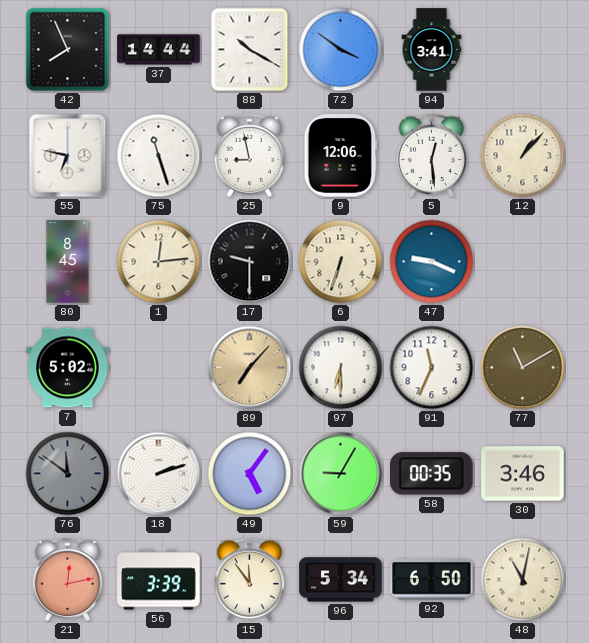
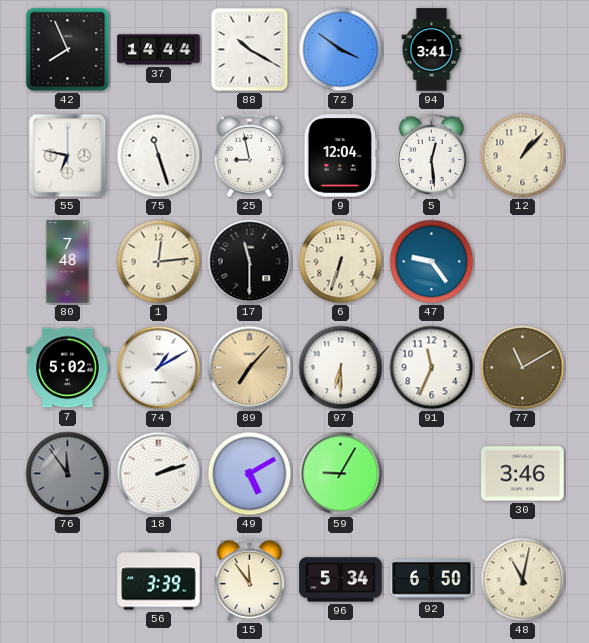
9: 12:06 -> 12:04
80: 8:45 -> 7:48
17: 9:30 -> 11:30
47: 9:19 -> 9:24
74: none -> 1:10
76: 11:51 -> 11:54
49: 5:06 -> 5:10
58: 00:35 -> none
21: 12:13 -> none
